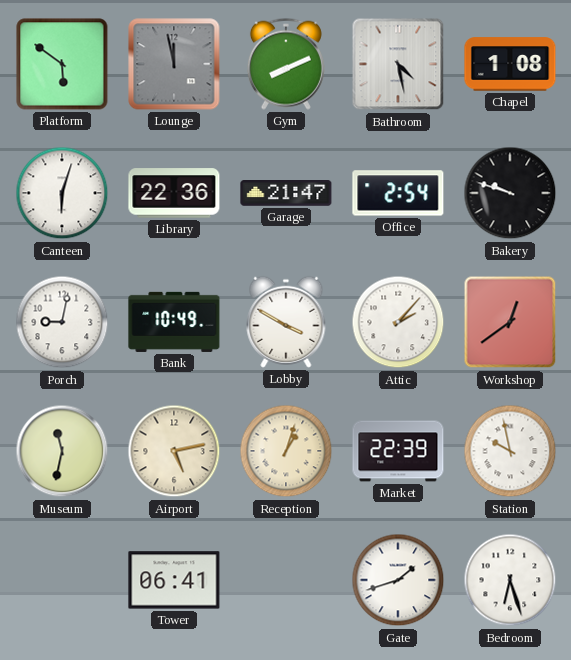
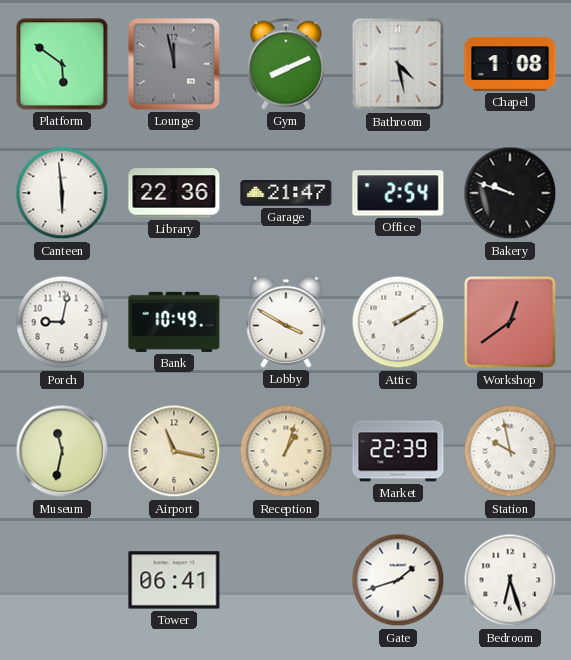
Canteen: 6:03 -> 5:59
Attic: 2:07 -> 2:10
Airport: 5:13 -> 11:17
